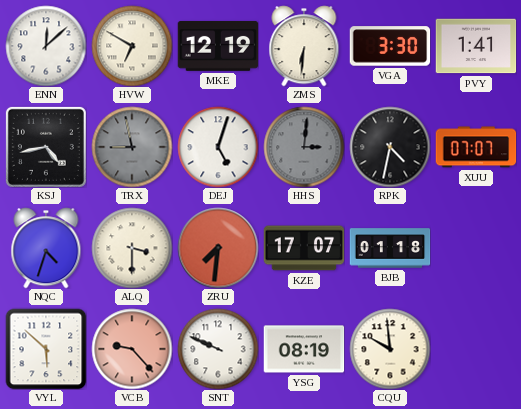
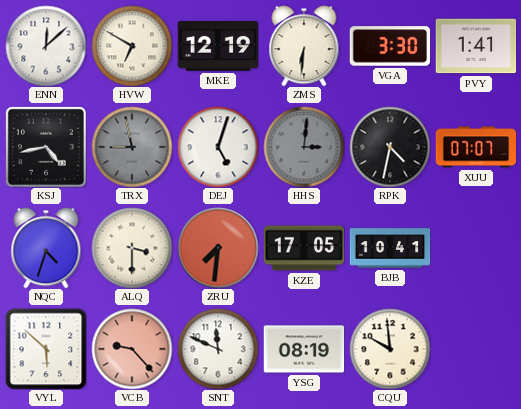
KZE: 17:07 -> 17:05
BJB: 01:18 -> 10:41
SNT: 9:49 -> 11:49
